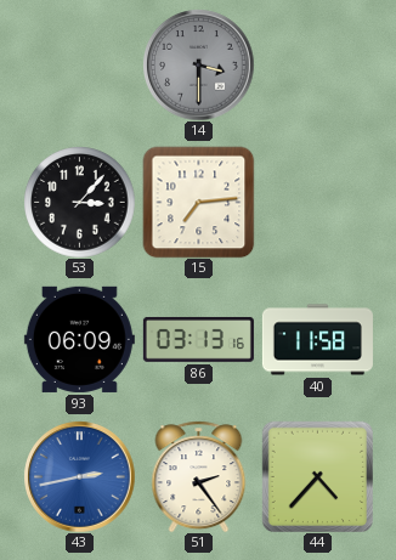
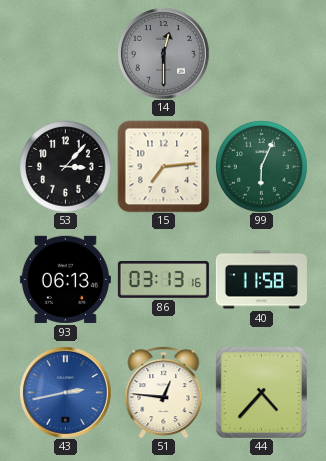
14: 3:30 -> 12:30
99: none -> 6:04
93: 06:09 -> 06:13
51: 2:24 -> 12:46
